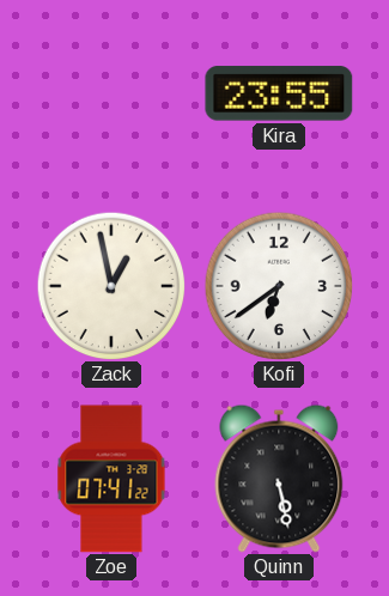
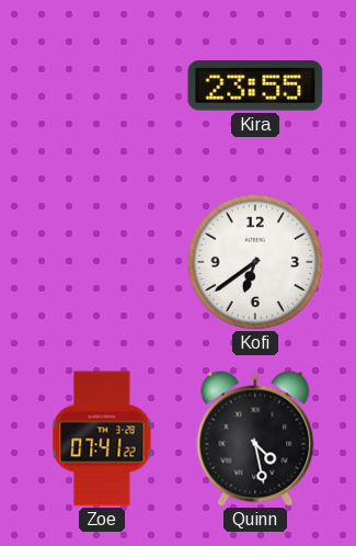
Zack: 12:58 -> none
Quinn: 5:28 -> 4:28
